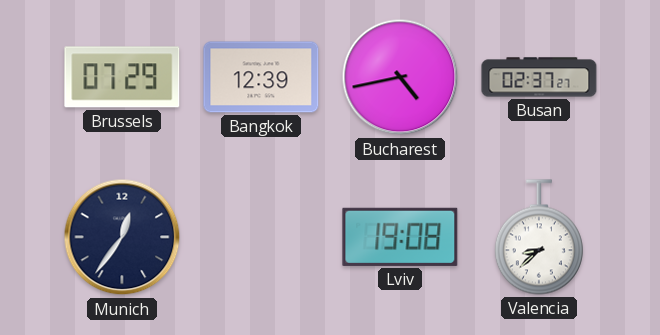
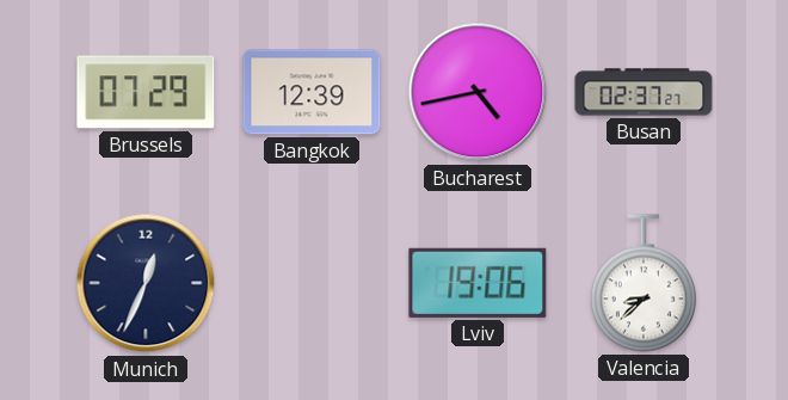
Munich: 12:36 -> 12:34
Lviv: 19:08 -> 19:06
